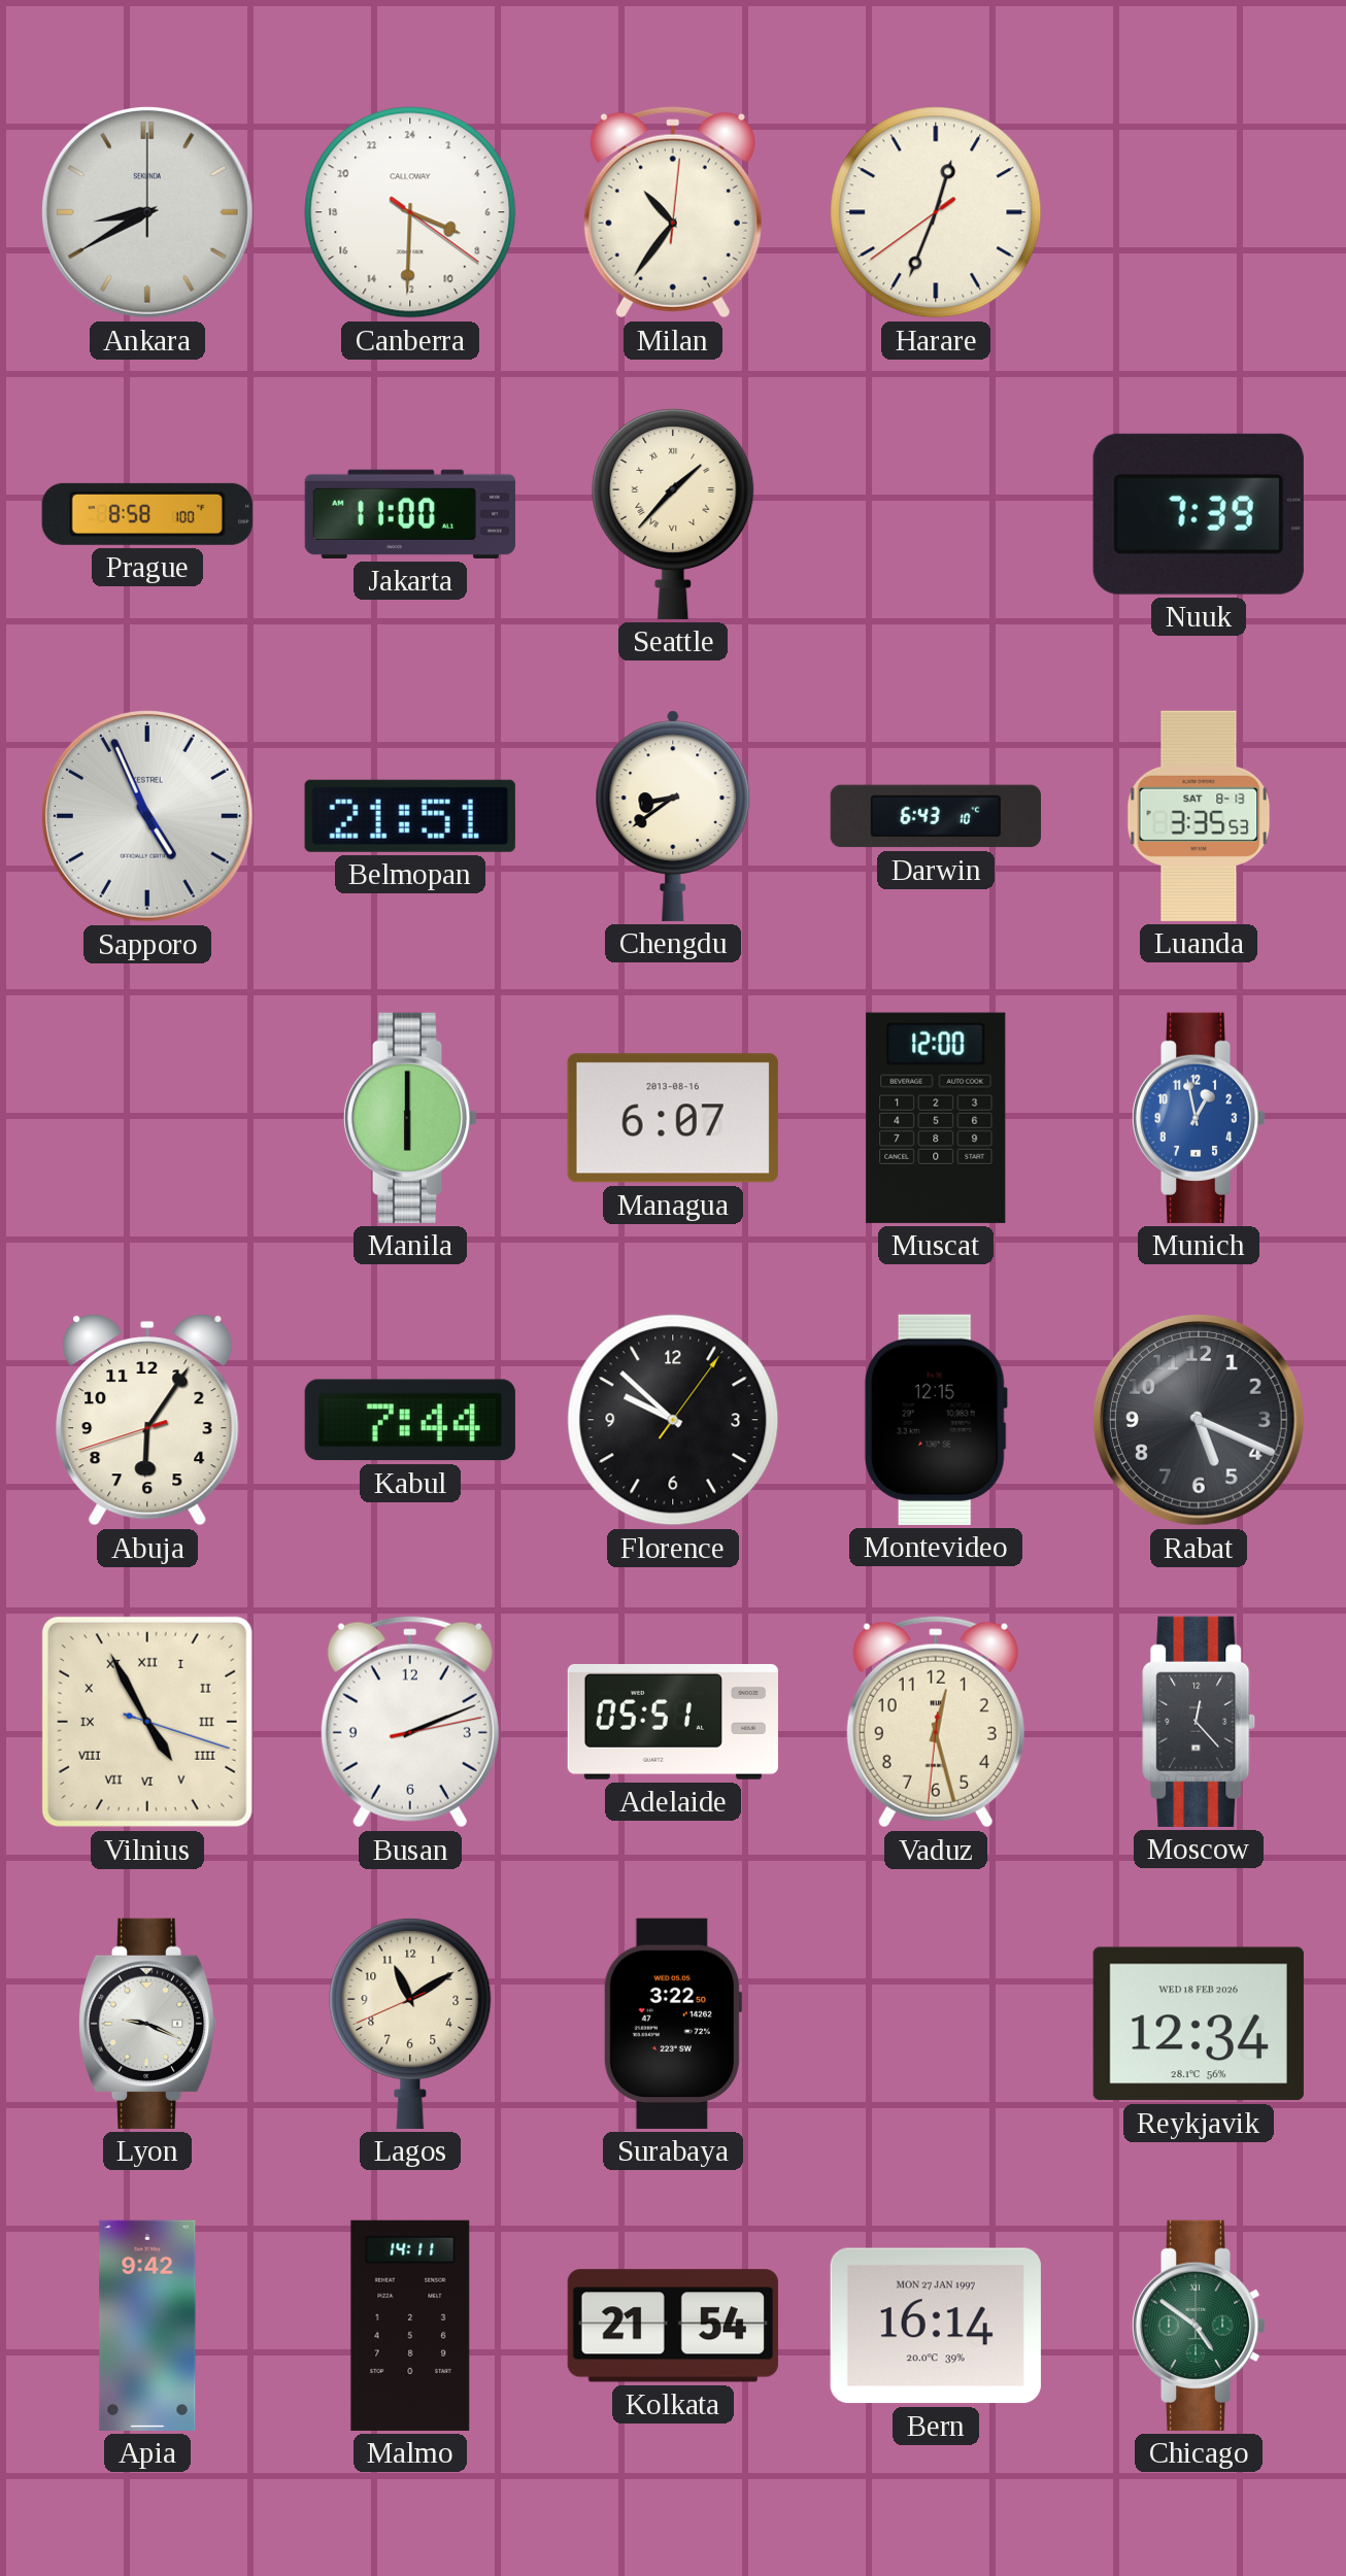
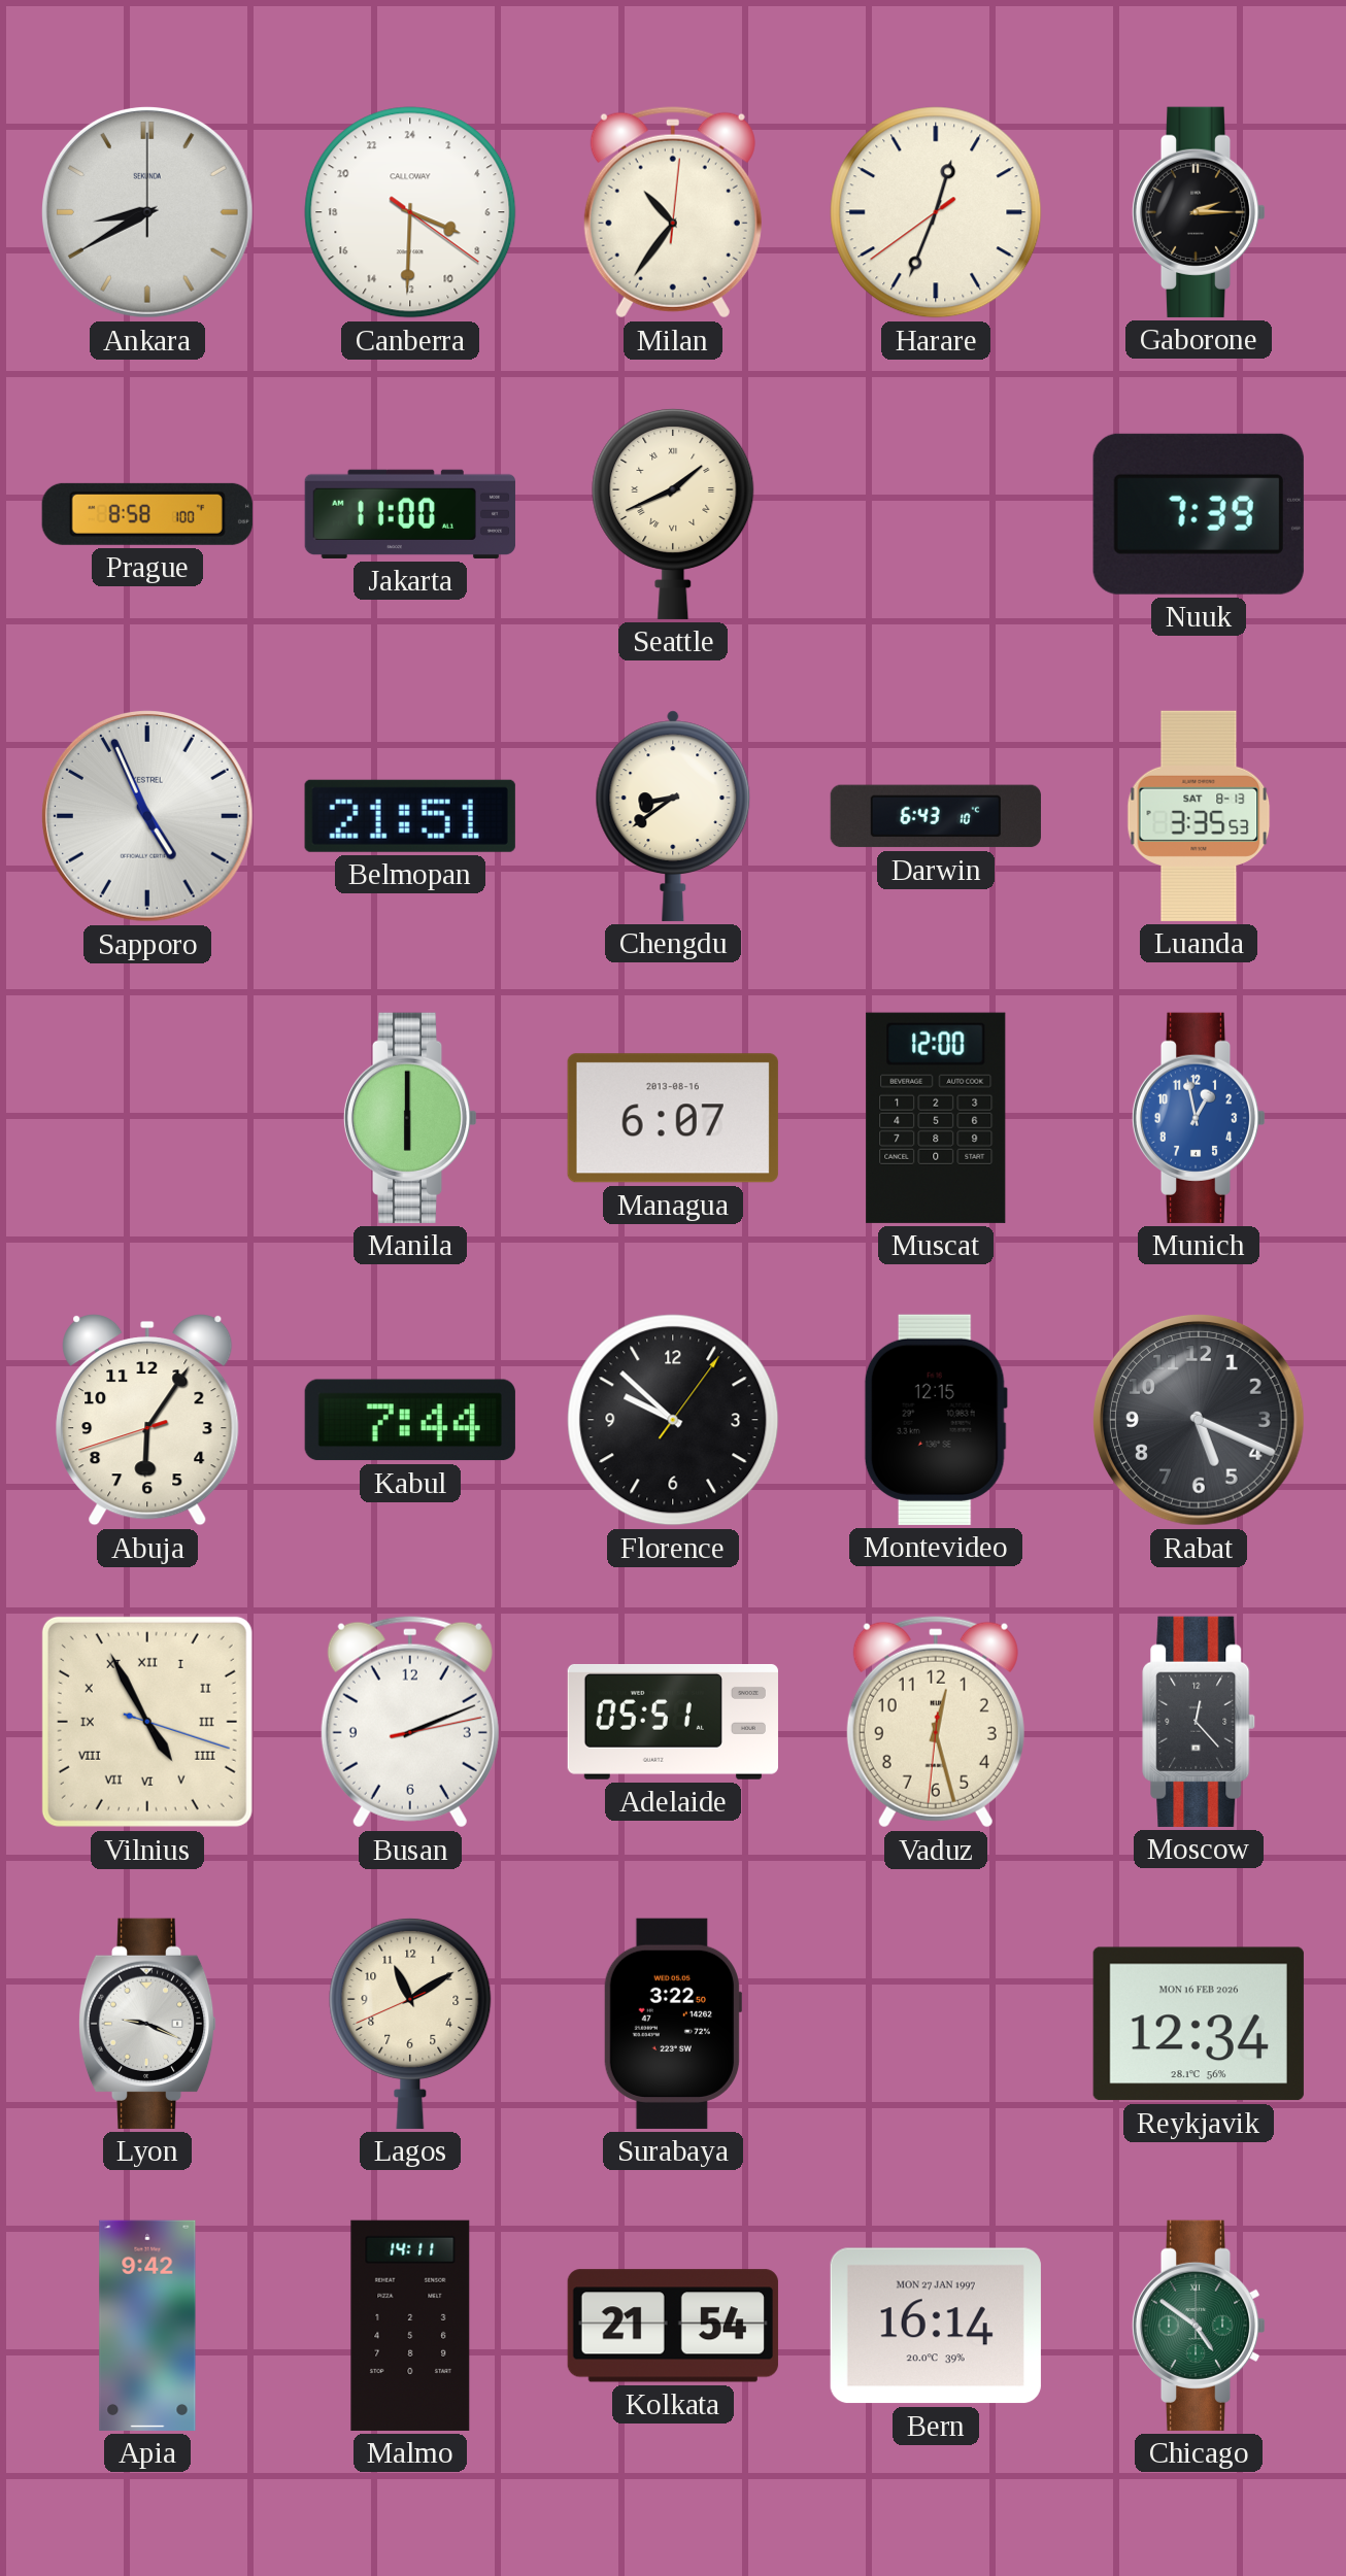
Gaborone: none -> 2:15
Seattle: 1:37 -> 1:41
Reykjavik date: WED 18 FEB 2026 -> MON 16 FEB 2026
